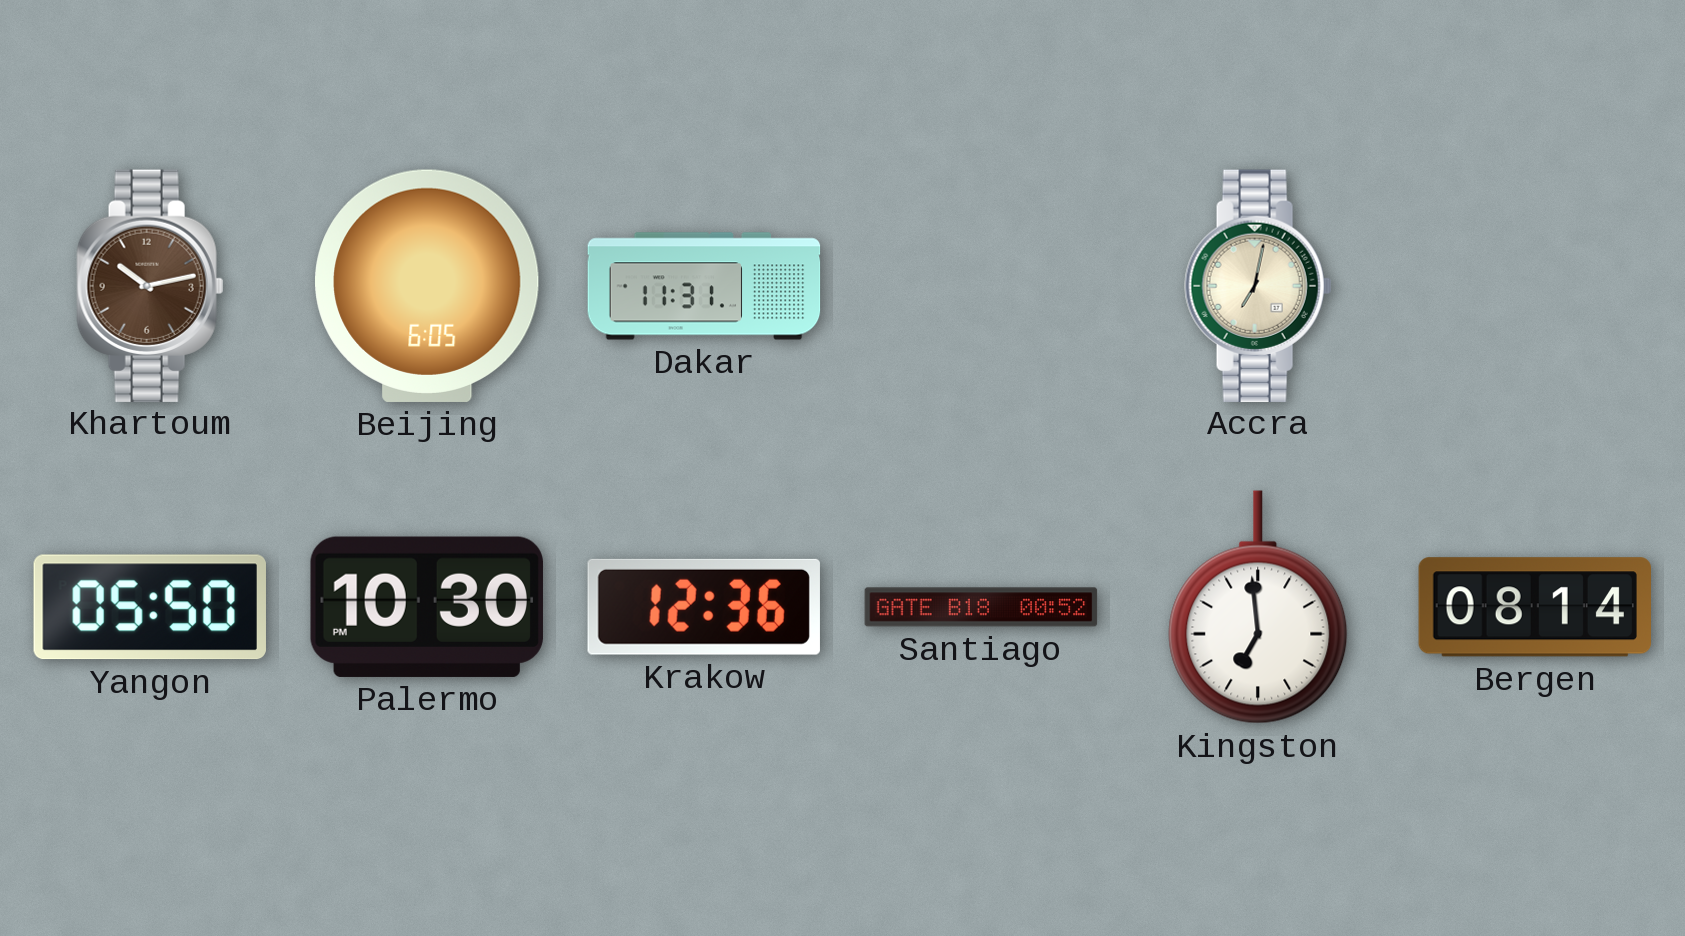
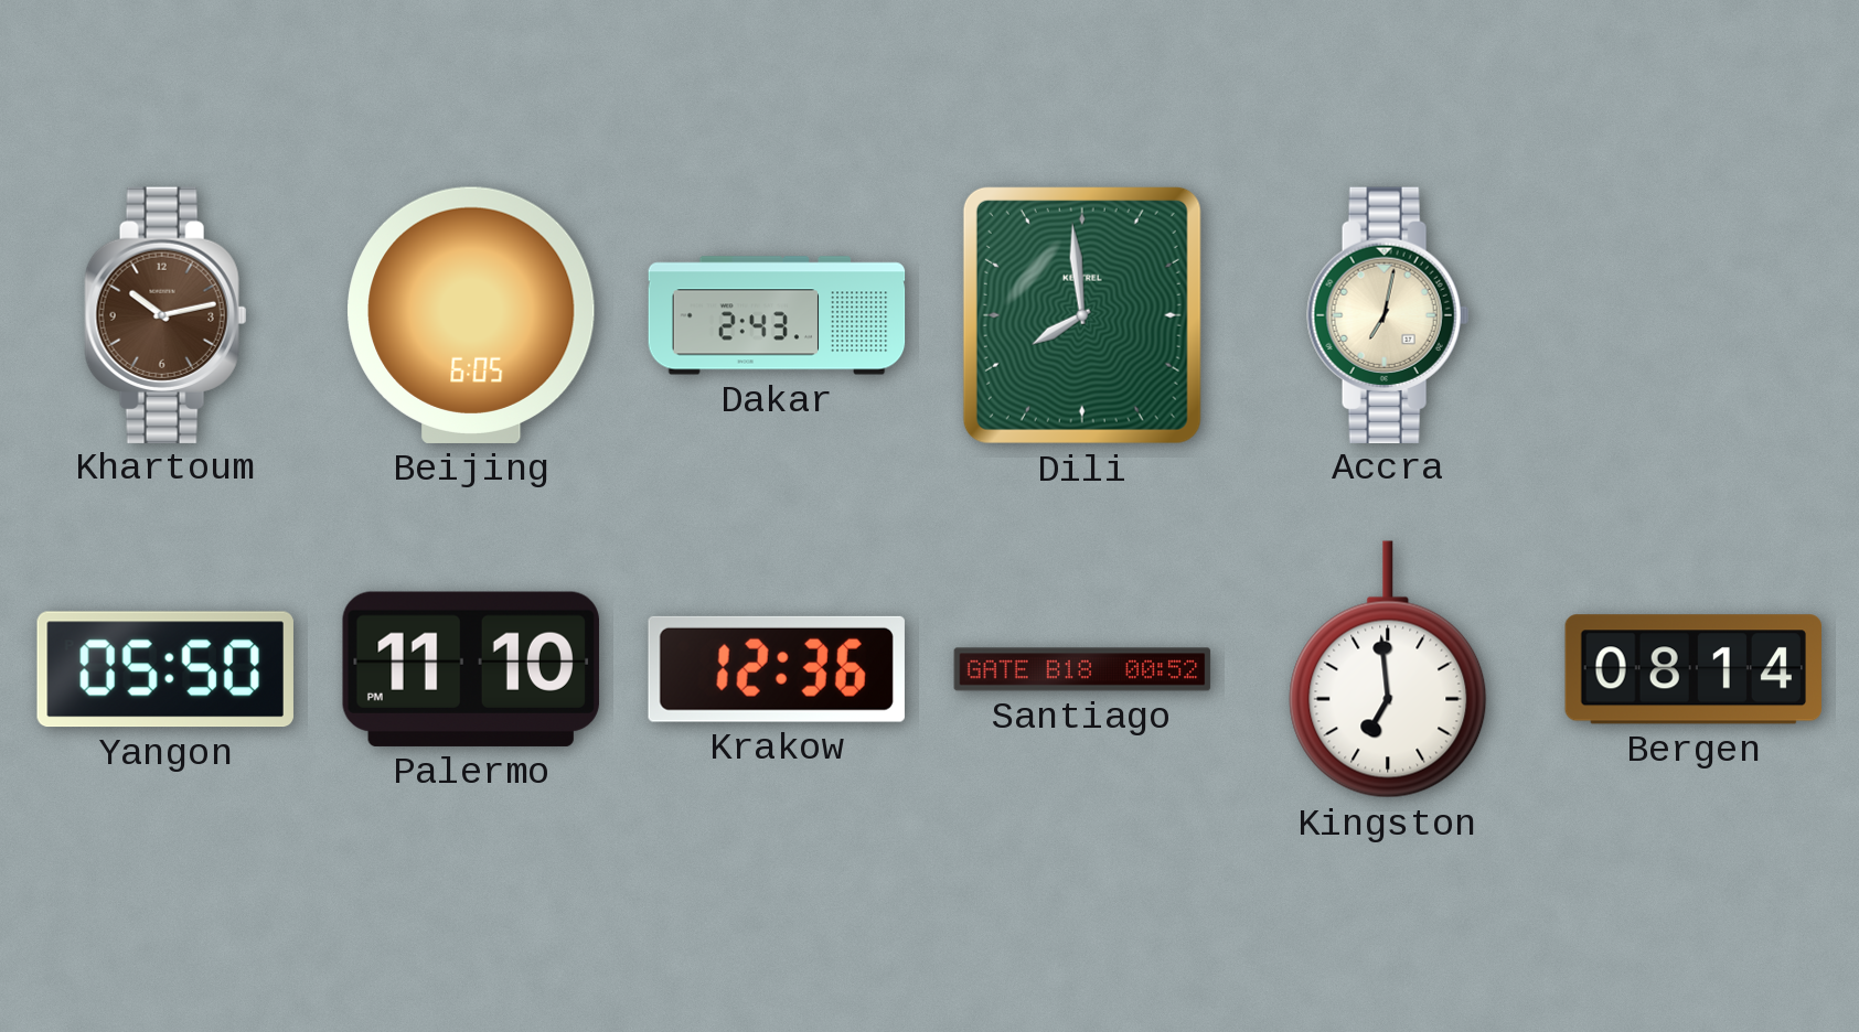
Dakar: 11:31 -> 2:43
Dili: none -> 7:59
Palermo: 10:30 -> 11:10
